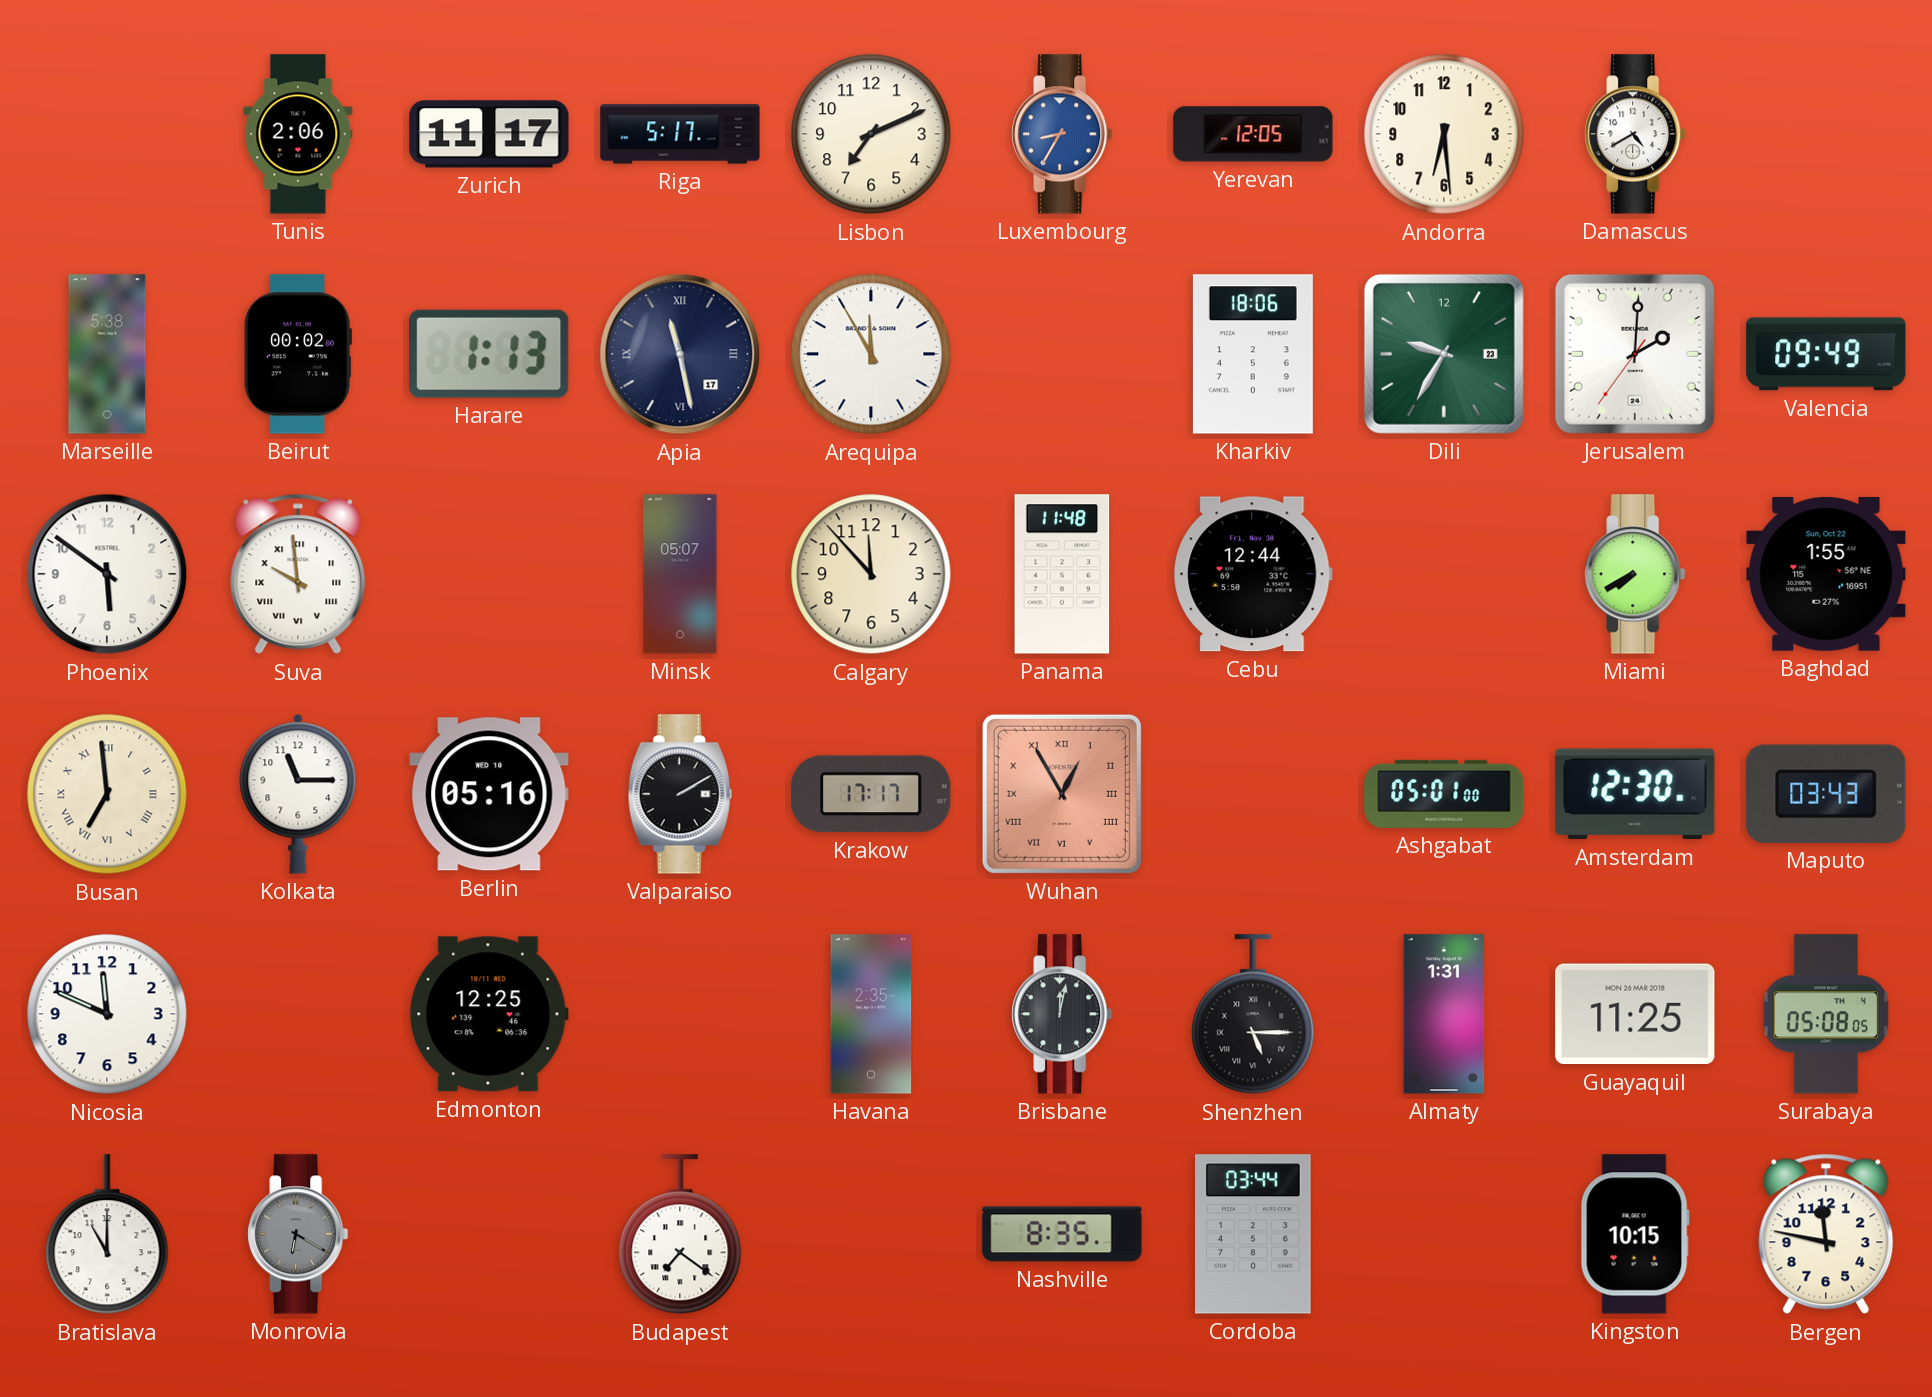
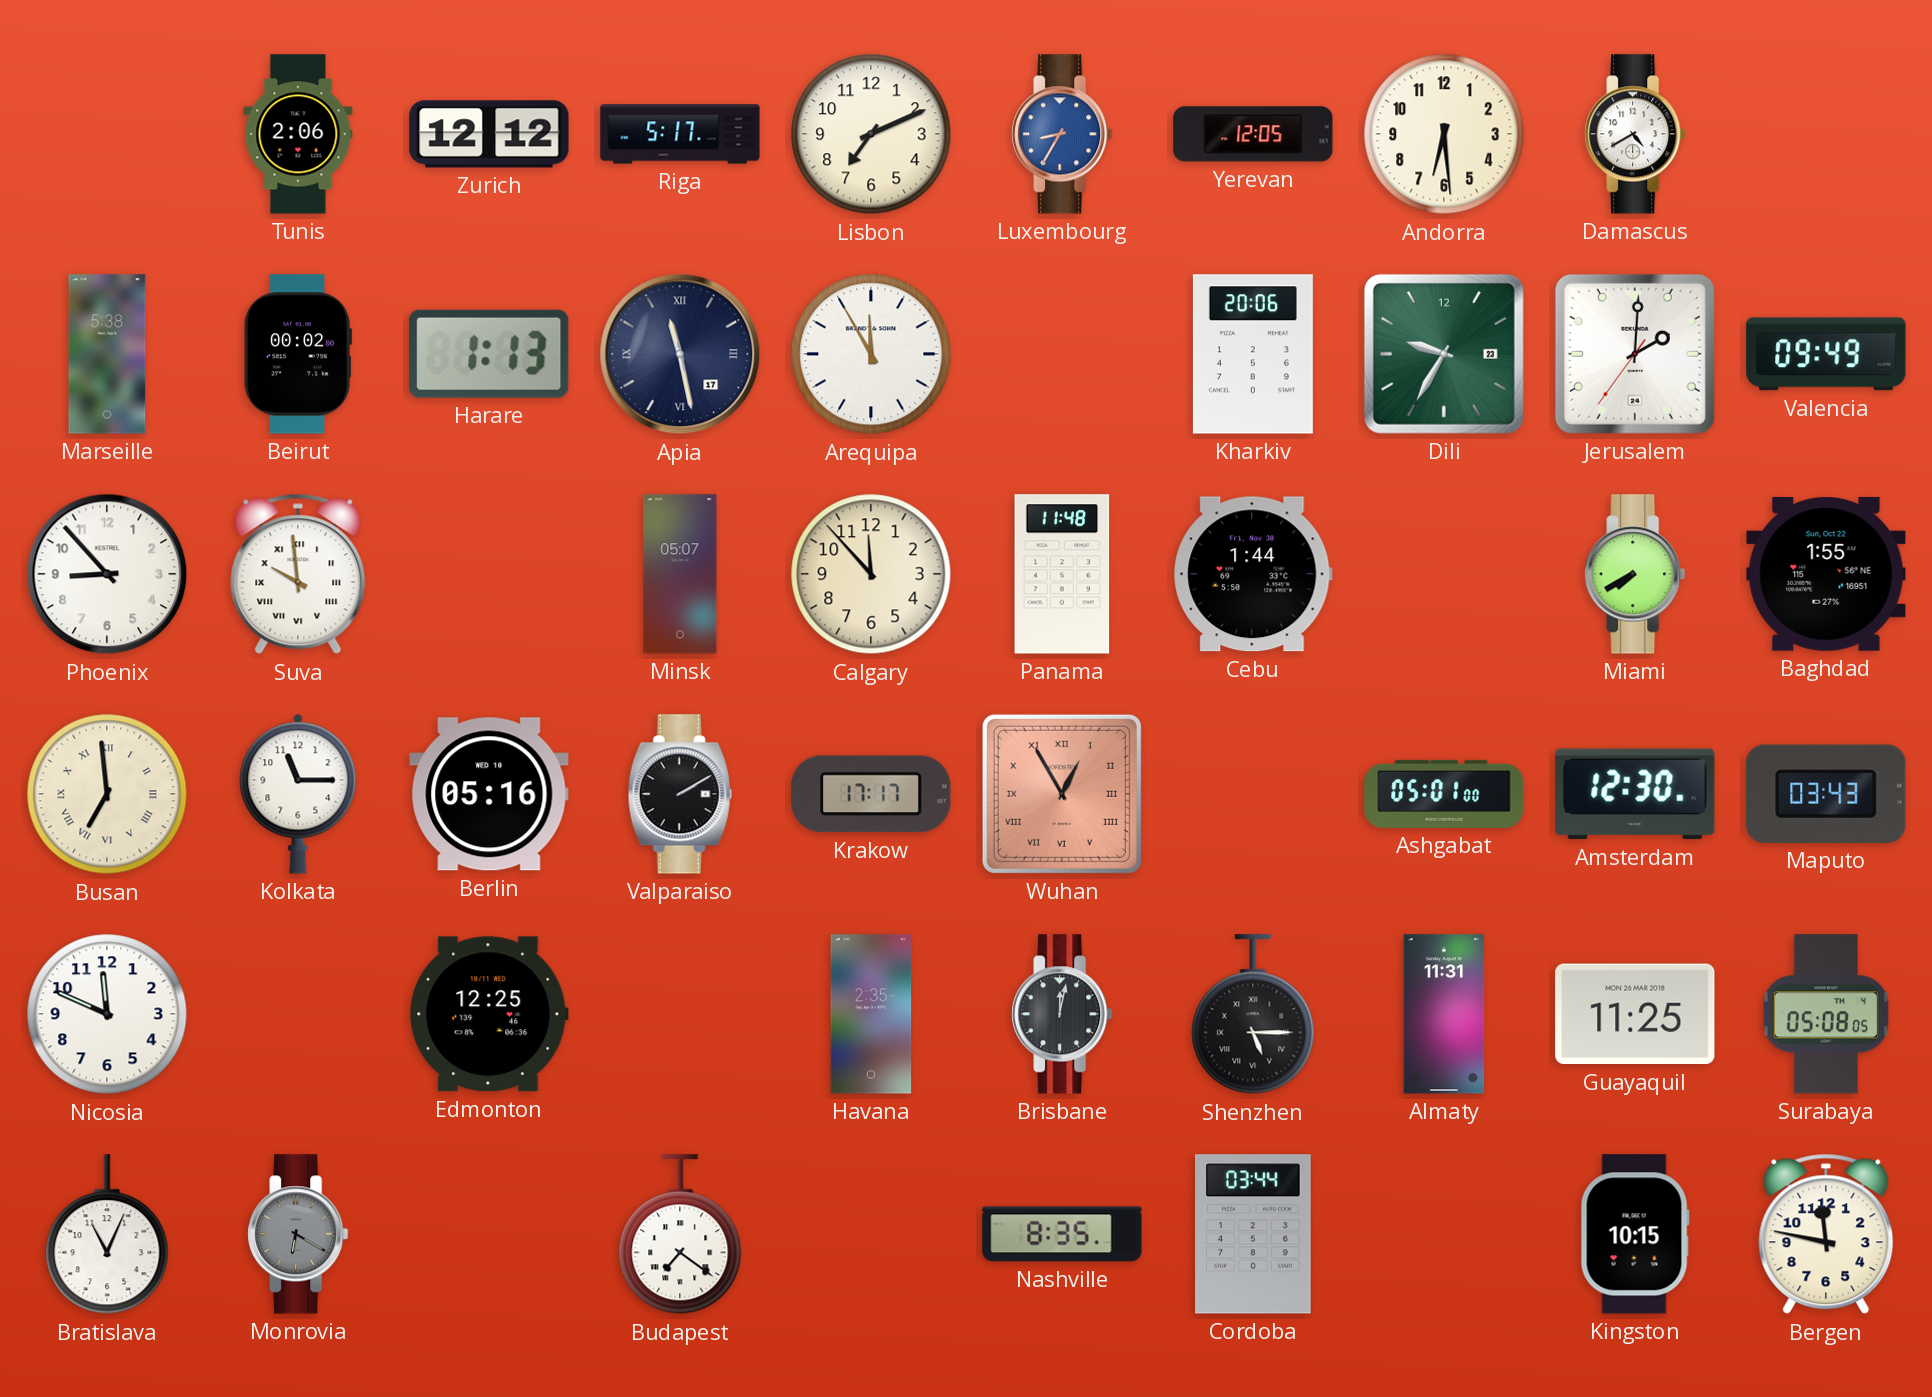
Zurich: 11:17 -> 12:12
Kharkiv: 18:06 -> 20:06
Phoenix: 5:51 -> 8:53
Cebu: 12:44 -> 1:44
Almaty: 1:31 -> 11:31
Bratislava: 11:00 -> 11:04
